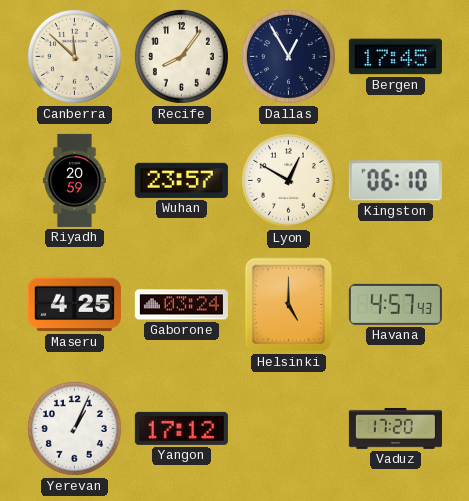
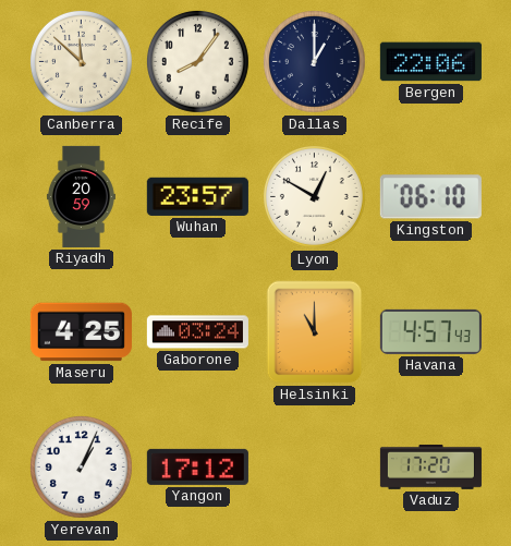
Dallas: 12:55 -> 1:00
Bergen: 17:45 -> 22:06
Helsinki: 5:00 -> 11:00
